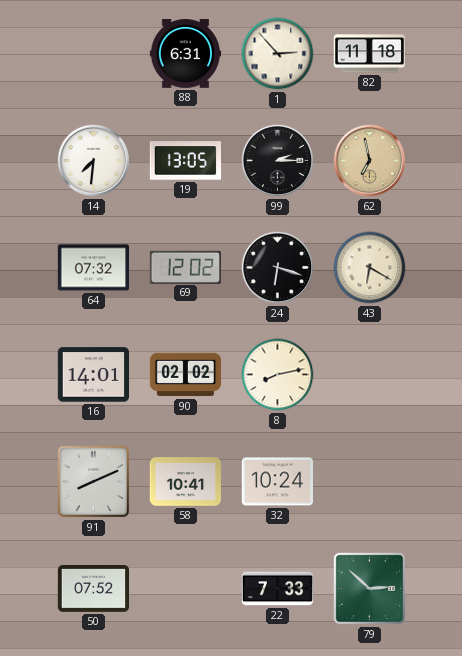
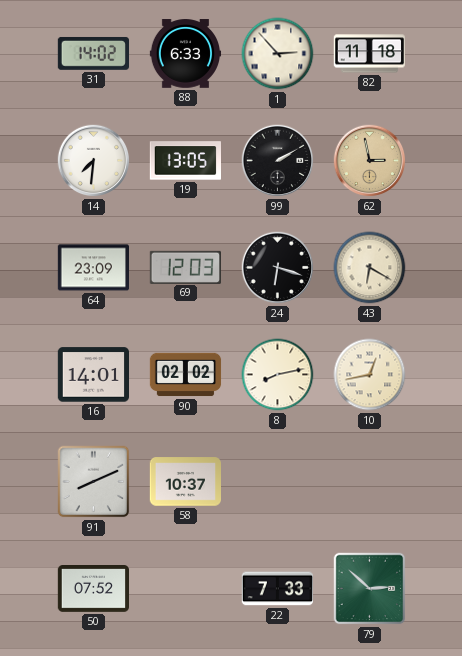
31: none -> 14:02
88: 6:31 -> 6:33
99: 2:15 -> 2:10
62: 6:58 -> 2:58
64: 07:32 -> 23:09
69: 12:02 -> 12:03
10: none -> 12:43
58: 10:41 -> 10:37
32: 10:24 -> none
